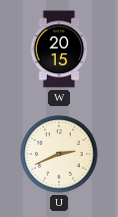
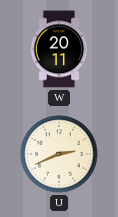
W: 20:15 -> 20:11
